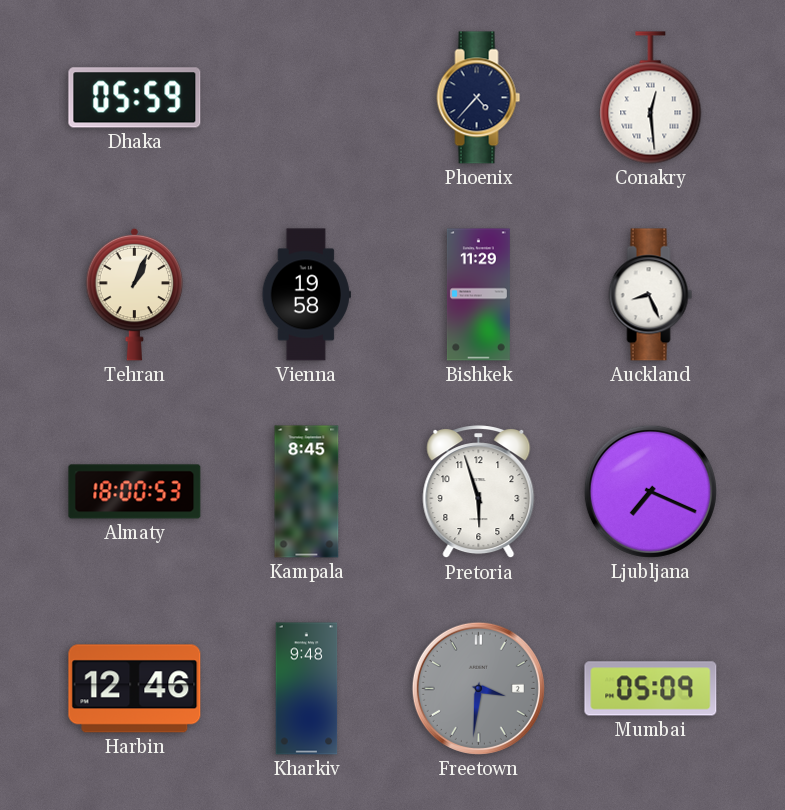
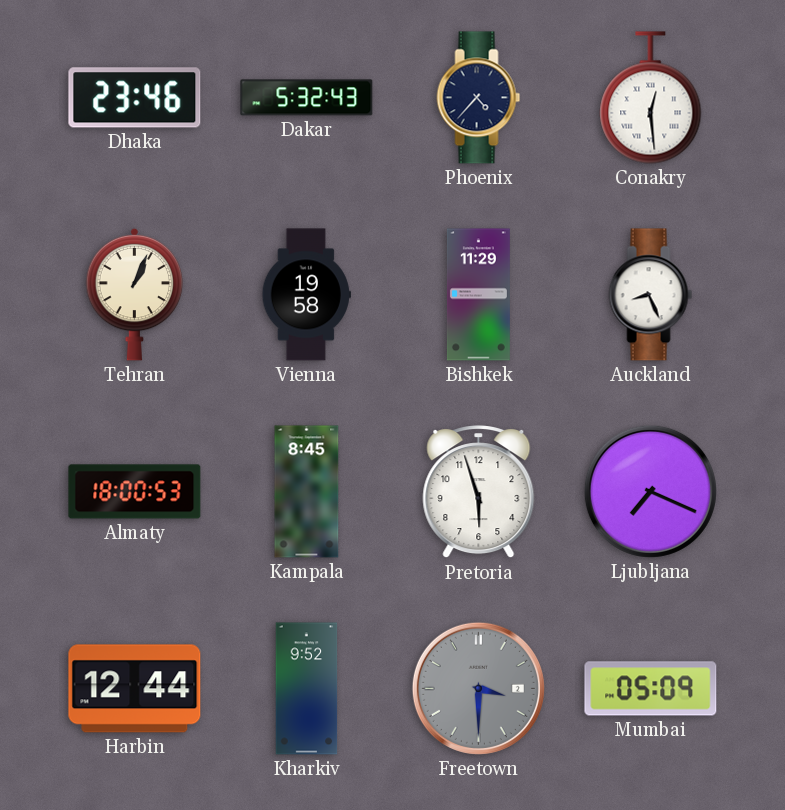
Dhaka: 05:59 -> 23:46
Dakar: none -> 5:32
Harbin: 12:46 -> 12:44
Kharkiv: 9:48 -> 9:52
Freetown: 3:31 -> 3:30
